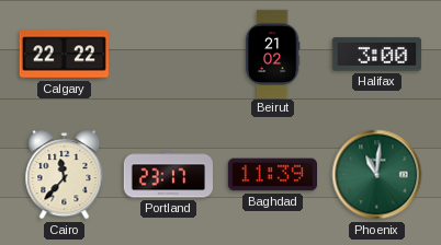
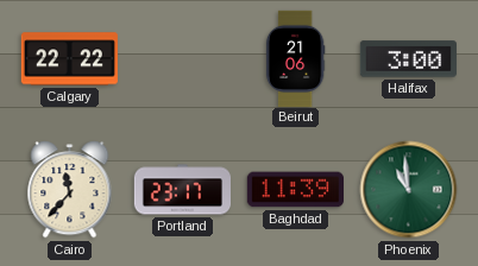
Beirut: 21:02 -> 21:06
Phoenix: 11:01 -> 10:59
